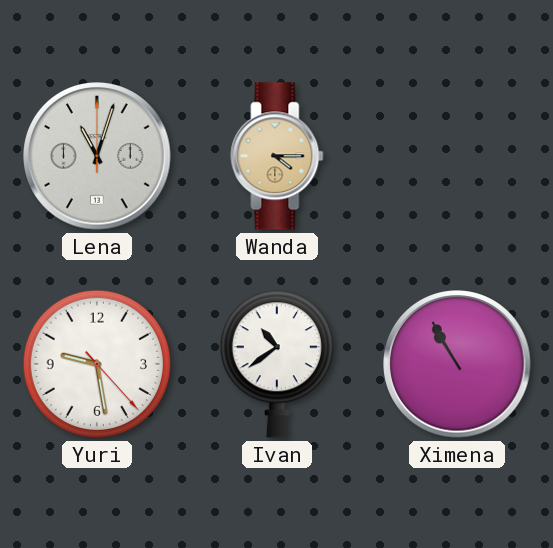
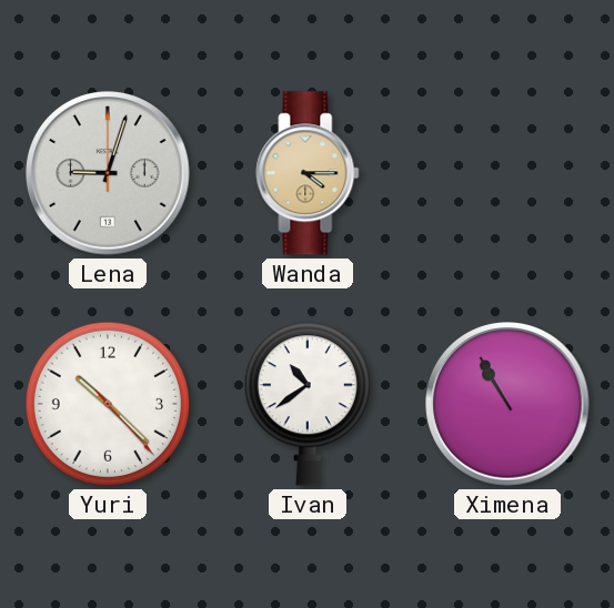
Lena: 11:03 -> 9:03
Yuri: 9:28 -> 10:22
